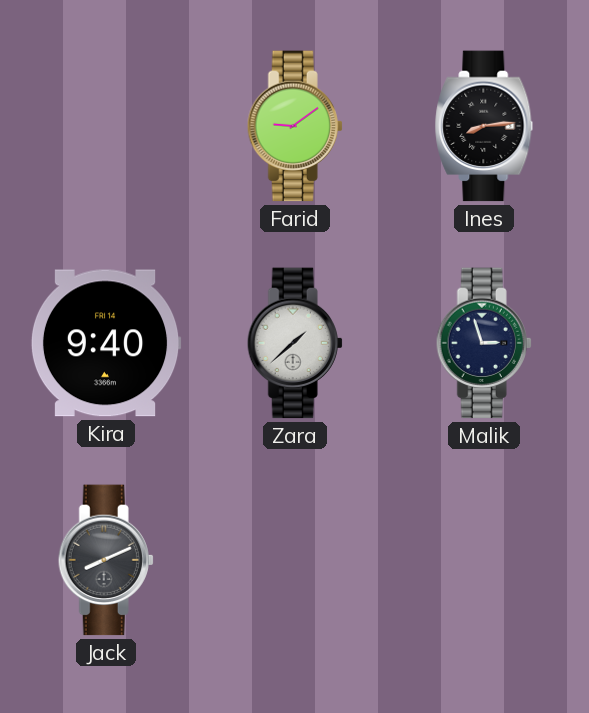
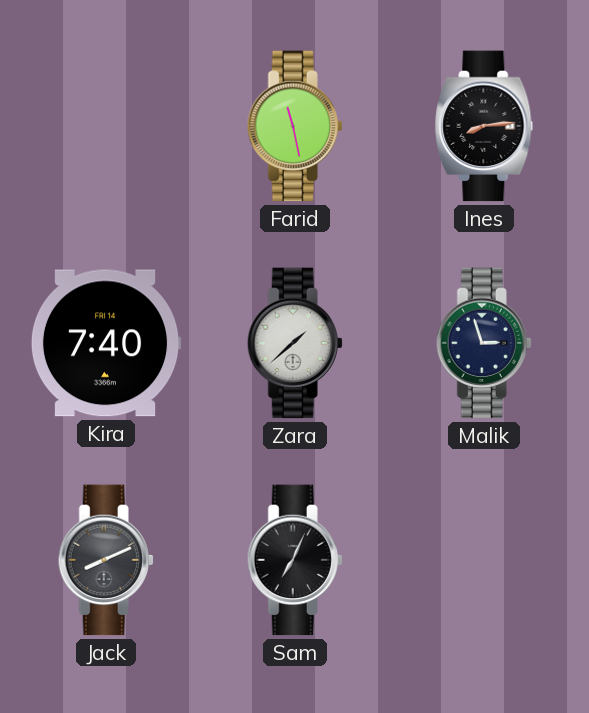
Farid: 9:09 -> 11:28
Kira: 9:40 -> 7:40
Sam: none -> 7:04
